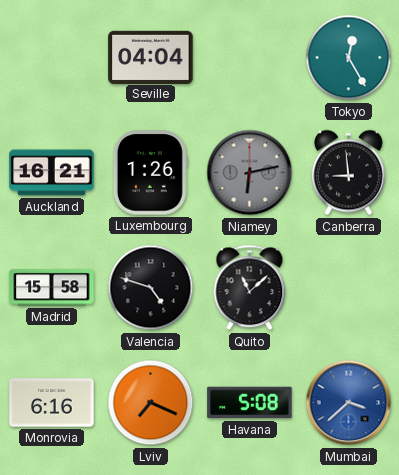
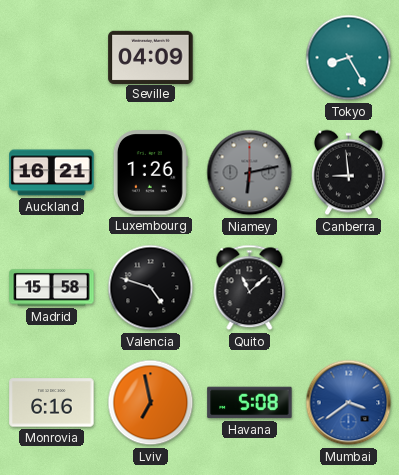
Seville: 04:04 -> 04:09
Tokyo: 12:25 -> 8:25
Lviv: 7:19 -> 6:58
Mumbai: 3:38 -> 3:39
